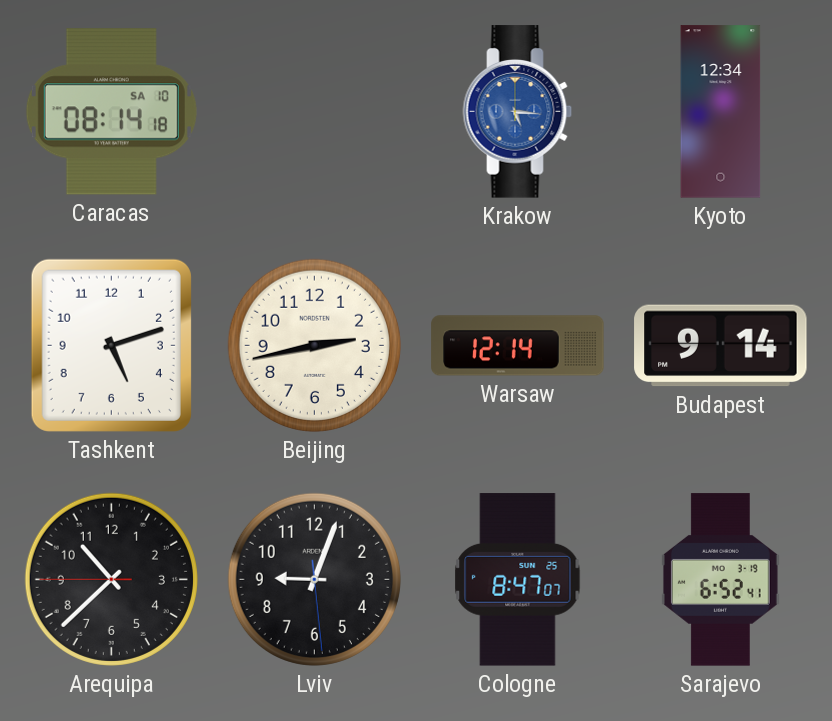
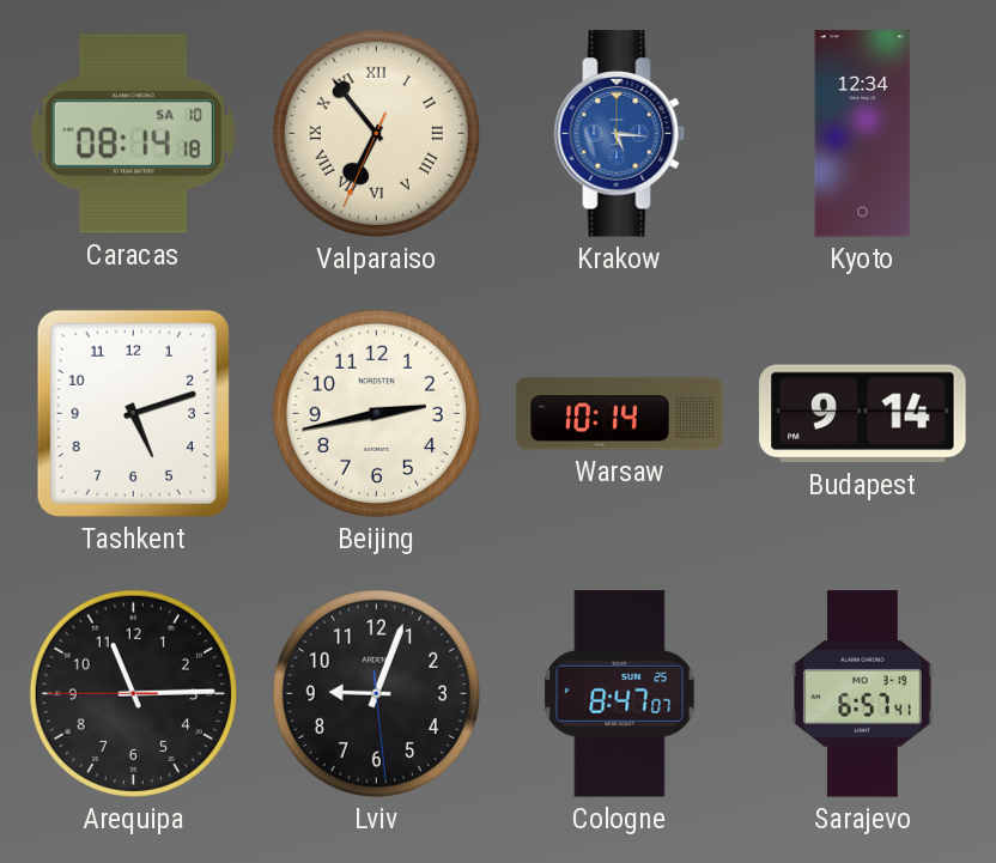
Valparaiso: none -> 6:53
Warsaw: 12:14 -> 10:14
Arequipa: 10:37 -> 11:14
Sarajevo: 6:52 -> 6:57
